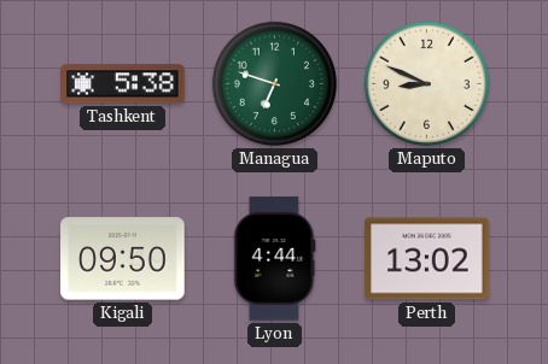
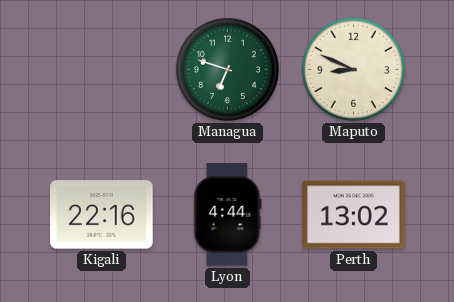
Tashkent: 5:38 -> none
Kigali: 09:50 -> 22:16
